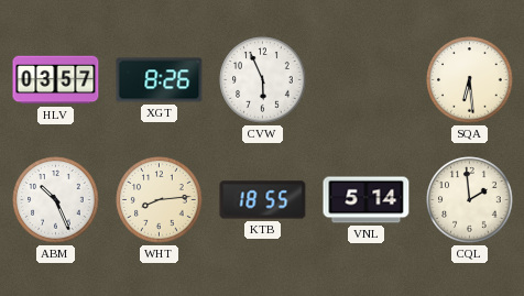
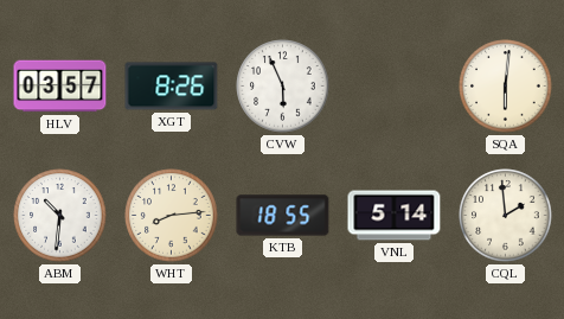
SQA: 6:29 -> 6:01
ABM: 10:26 -> 10:31
